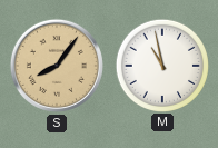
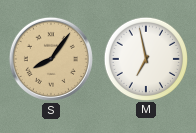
M: 10:58 -> 6:58
